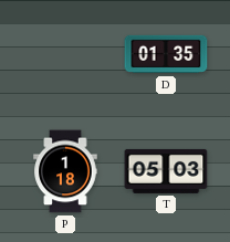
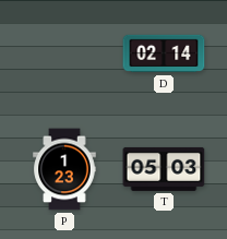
D: 01:35 -> 02:14
P: 1:18 -> 1:23
